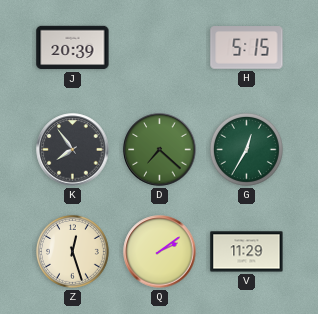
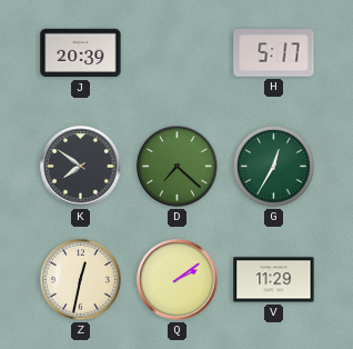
H: 5:15 -> 5:17
K: 7:54 -> 7:51
Z: 12:27 -> 12:32
